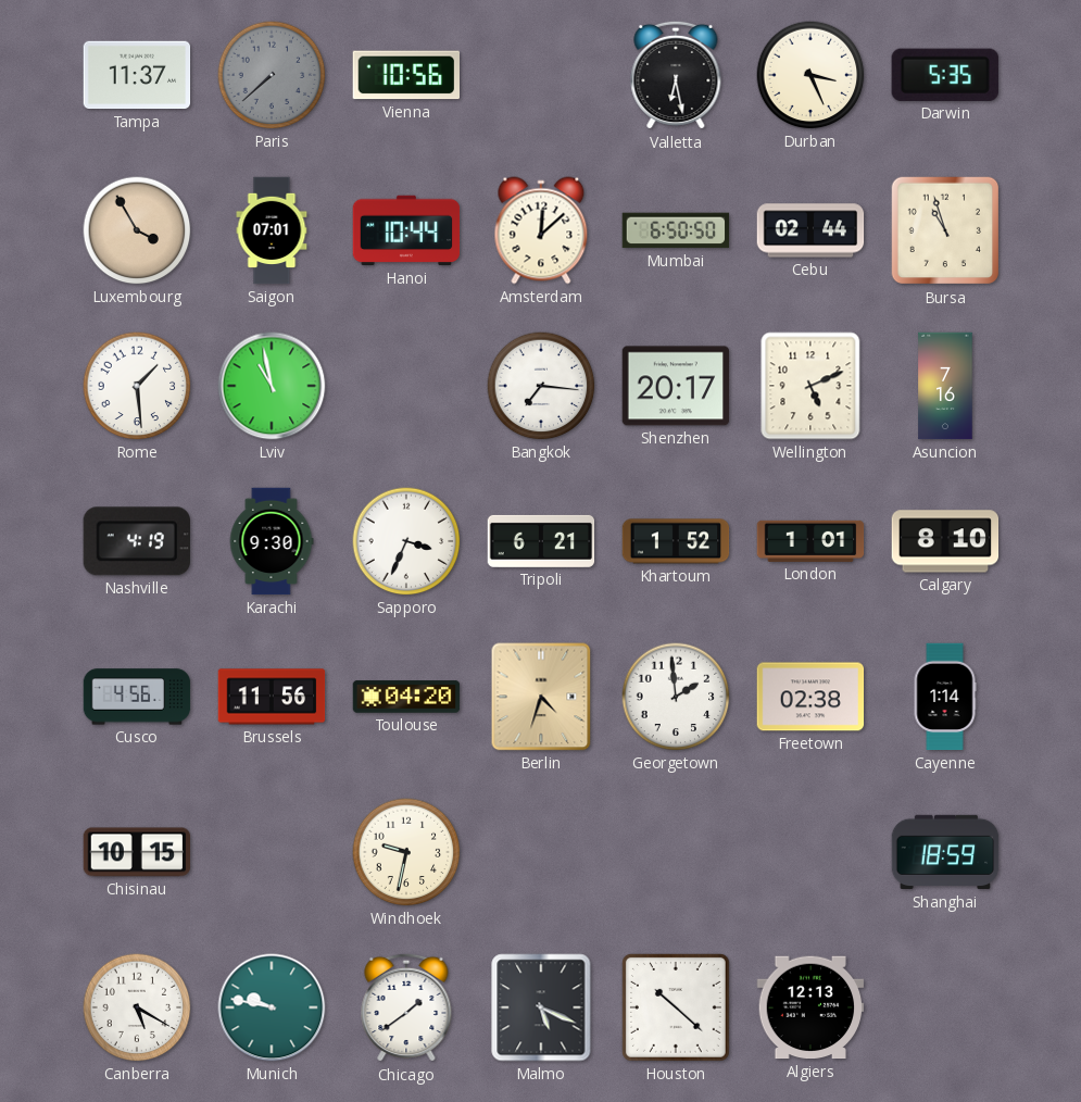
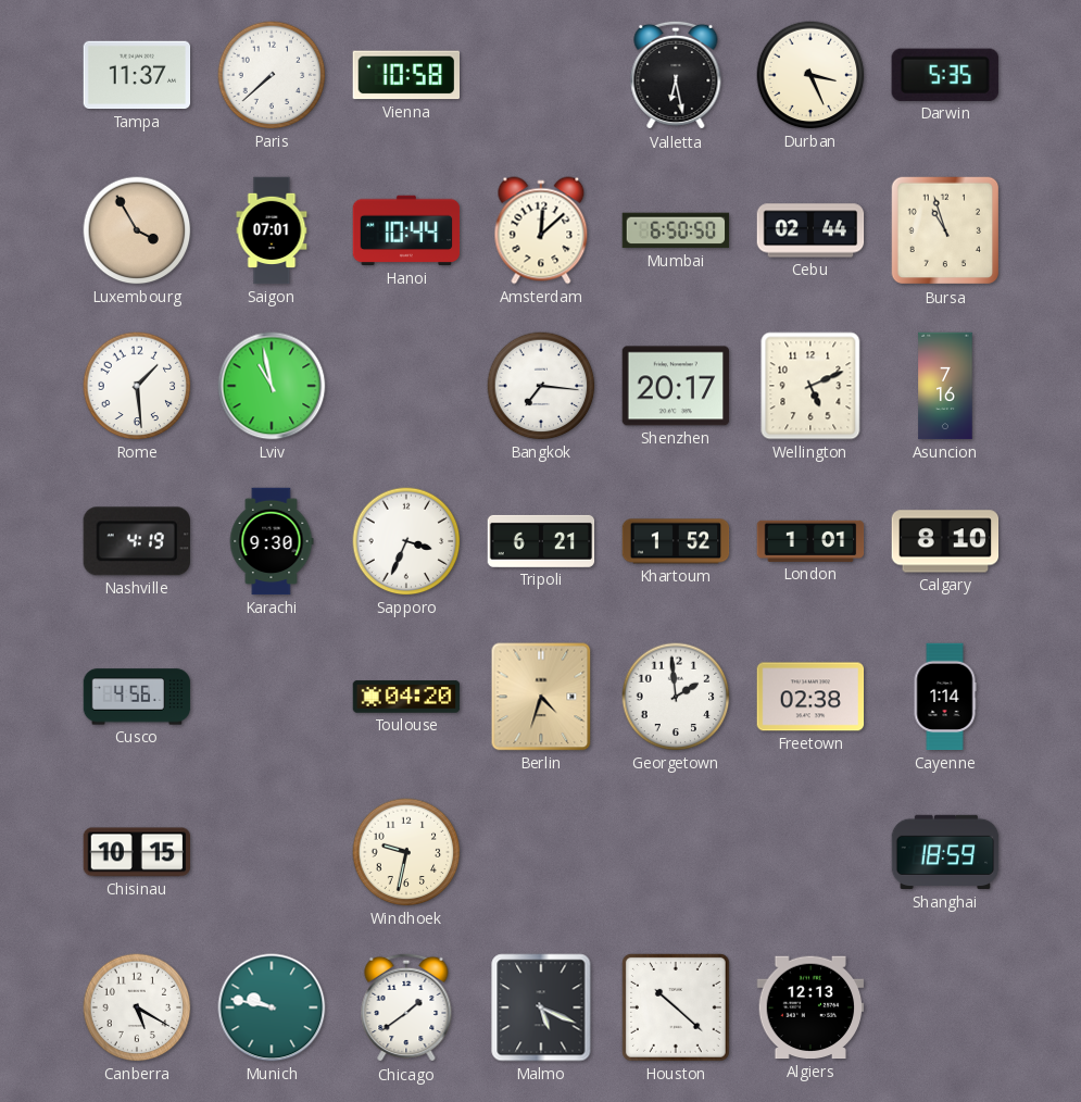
Paris dial: grey -> white
Vienna: 10:56 -> 10:58
Brussels: 11:56 -> none
